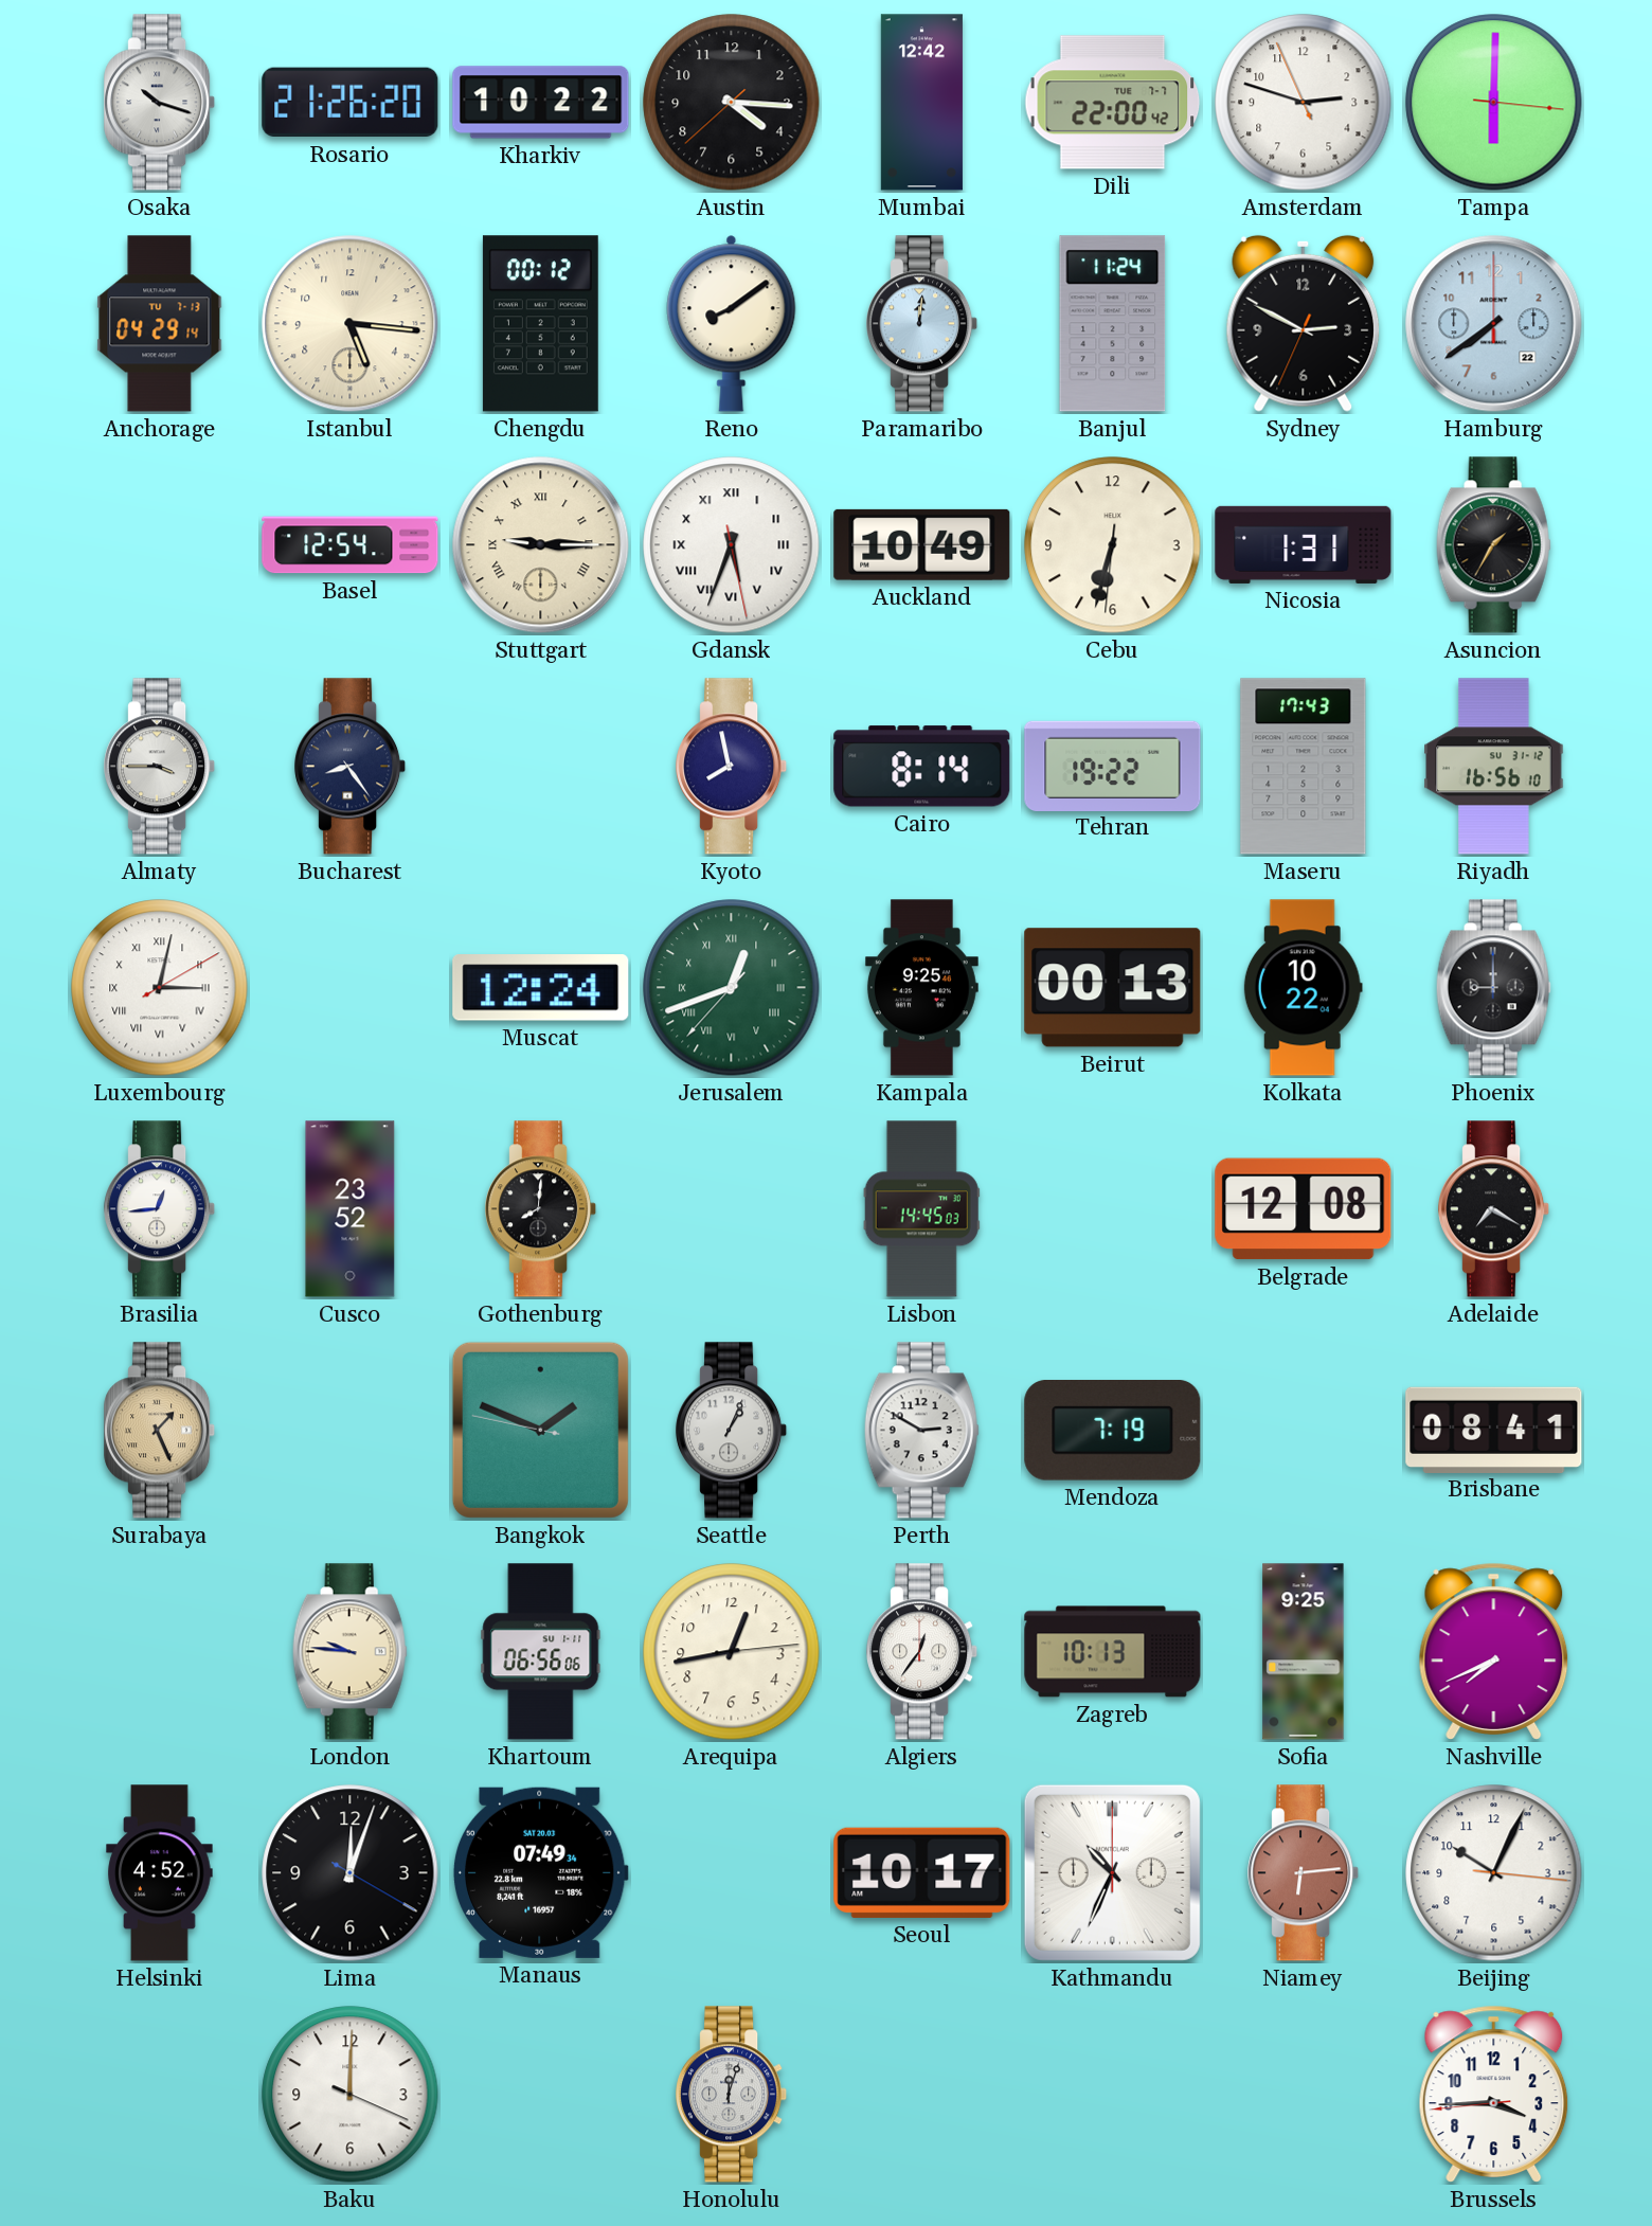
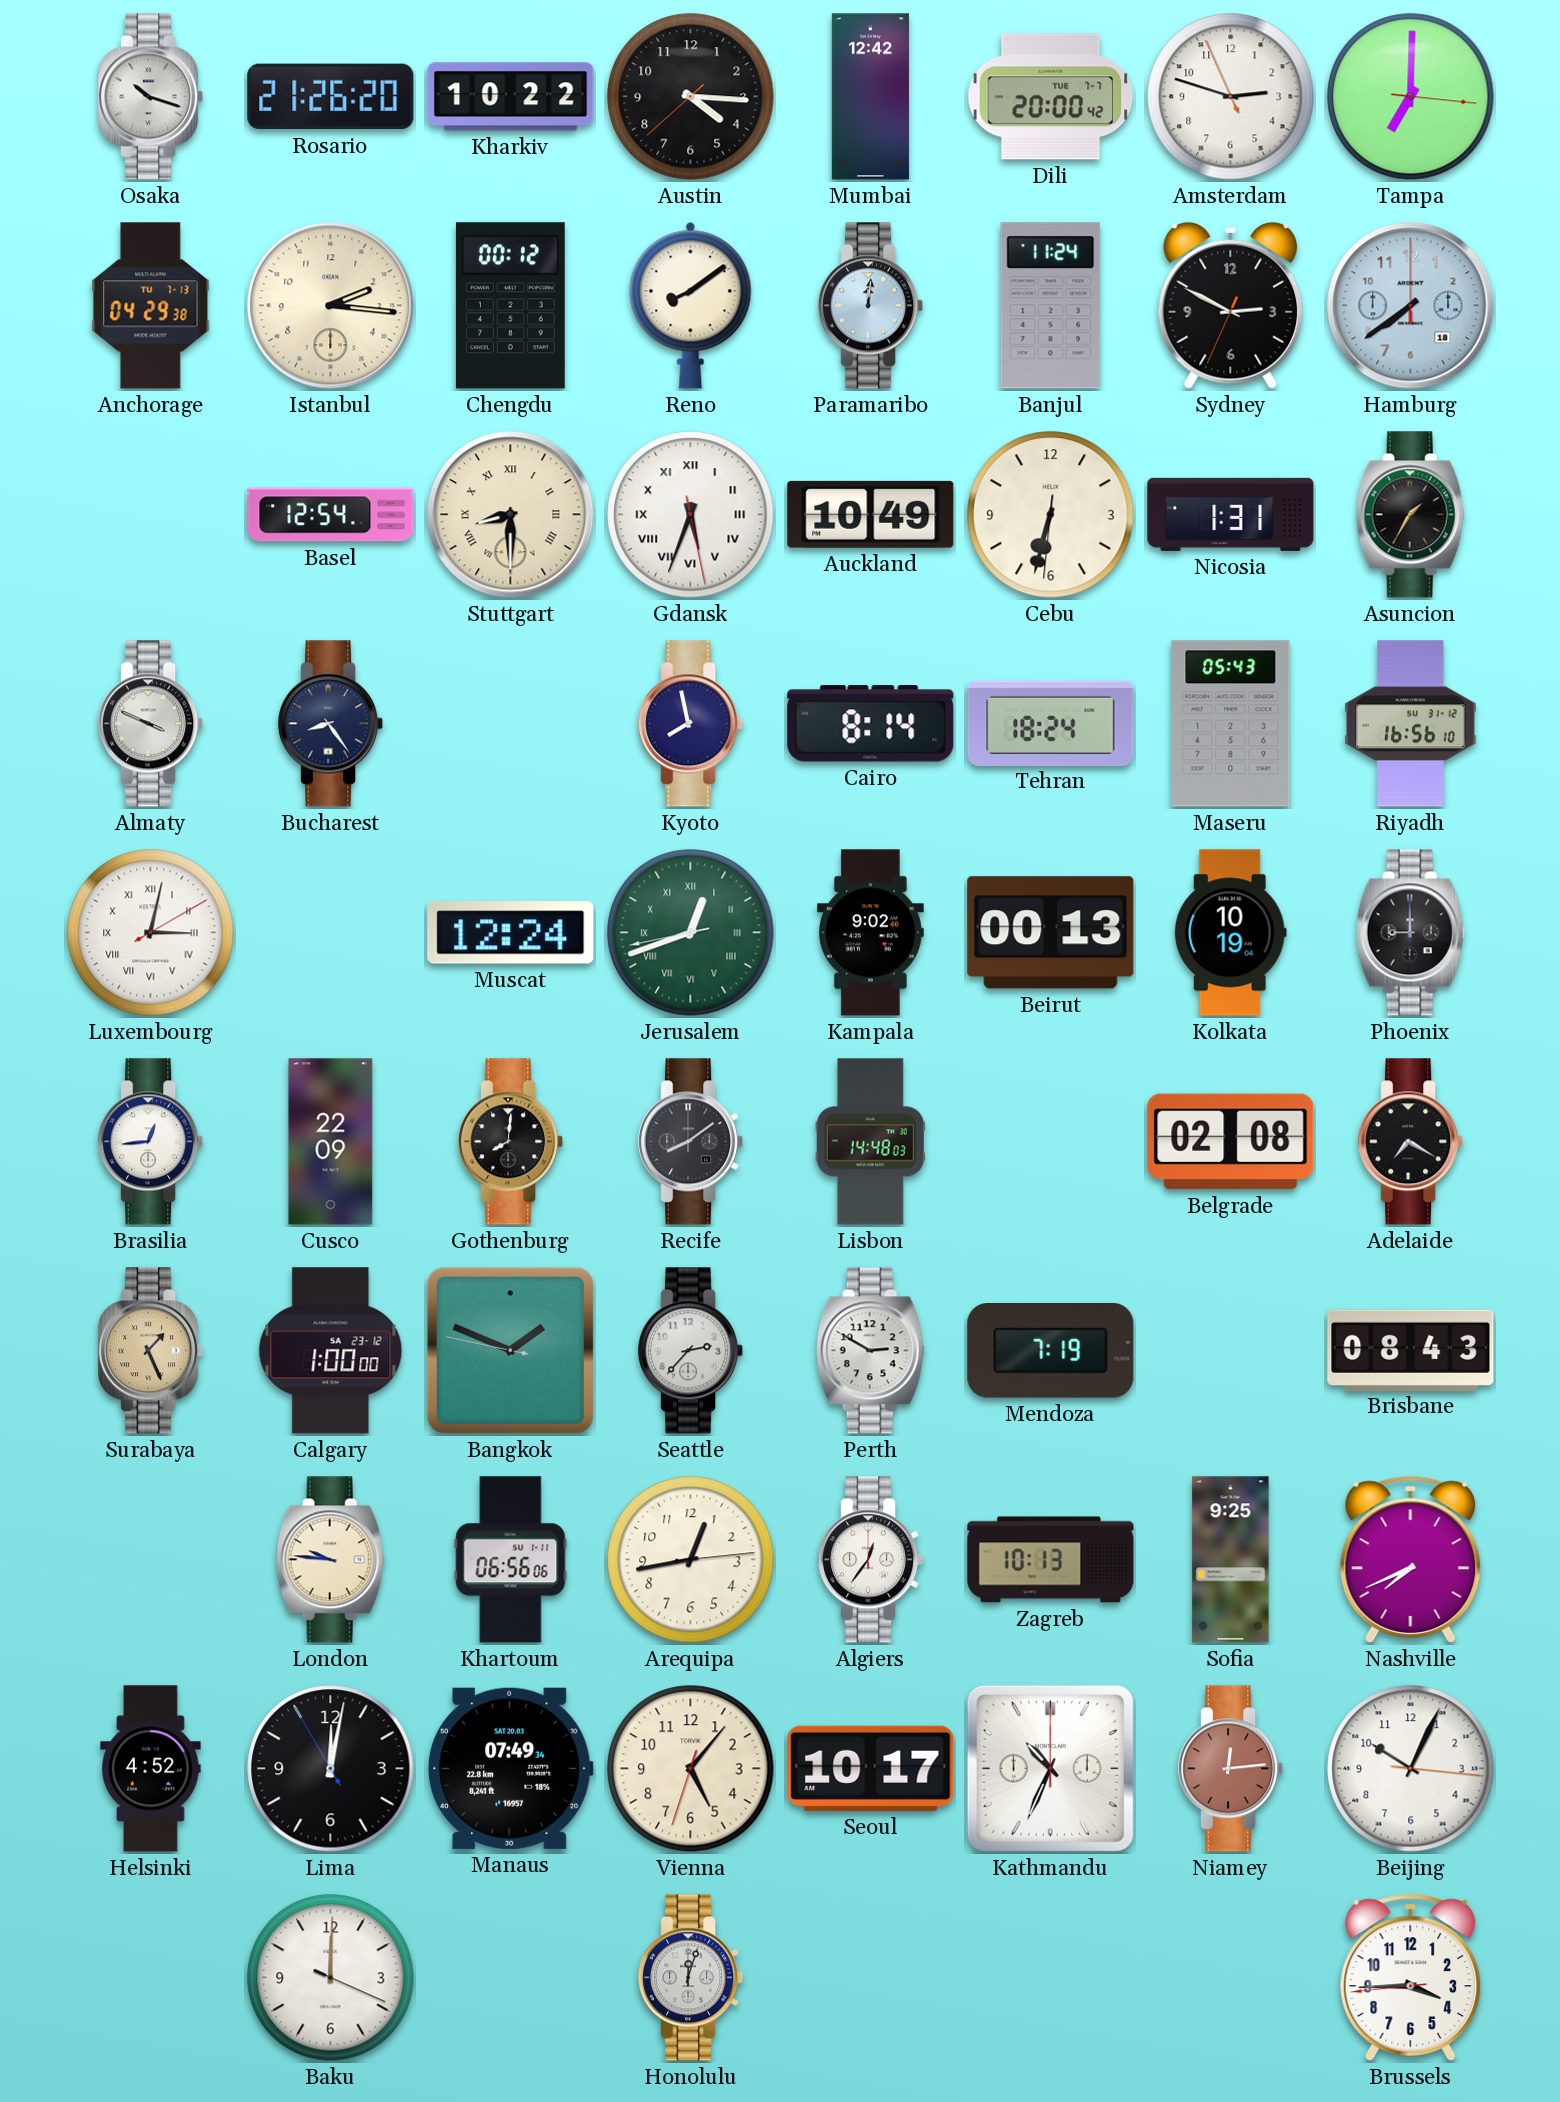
Dili: 22:00 -> 20:00
Tampa: 6:00 -> 7:00
Anchorage: 04:29:14 -> 04:29:38
Istanbul: 5:16 -> 2:16
Hamburg date: 22 -> 18
Stuttgart: 9:15 -> 8:30
Almaty: 3:45 -> 3:49
Tehran: 19:22 -> 18:24
Maseru: 17:43 -> 05:43
Jerusalem: 12:41:37 -> 12:41:43
Kampala: 9:25 -> 9:02
Kolkata: 10:22 -> 10:19
Cusco: 23:52 -> 22:09
Recife: none -> 8:09
Lisbon: 14:45 -> 14:48
Belgrade: 12:08 -> 02:08
Calgary: none -> 1:00
Seattle: 1:04 -> 2:37
Brisbane: 08:41 -> 08:43
Lima: 12:03 -> 12:01
Vienna: none -> 5:06
Niamey: 6:14 -> 12:14
